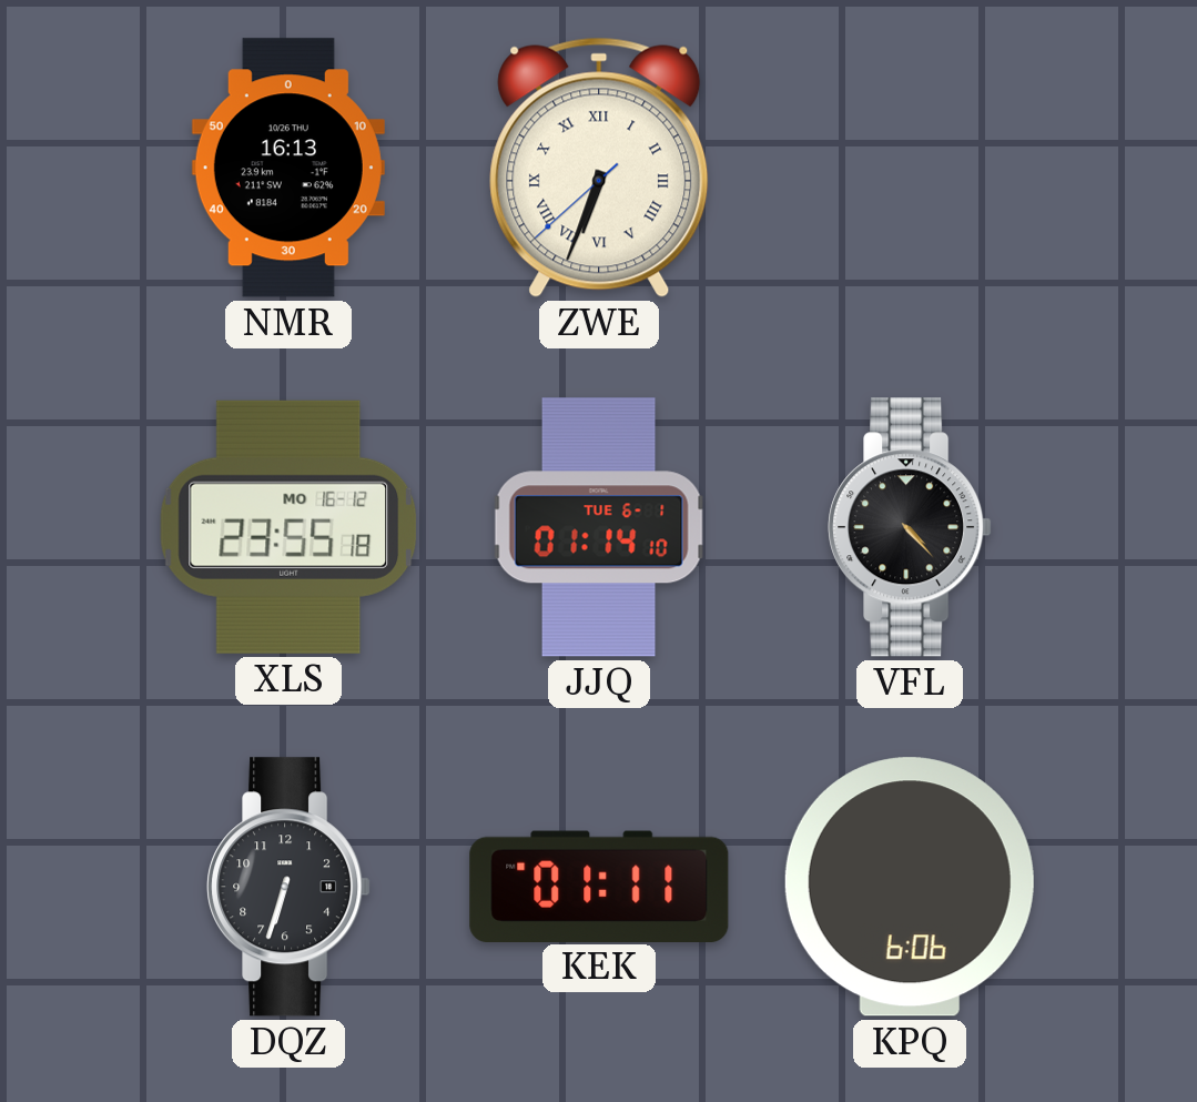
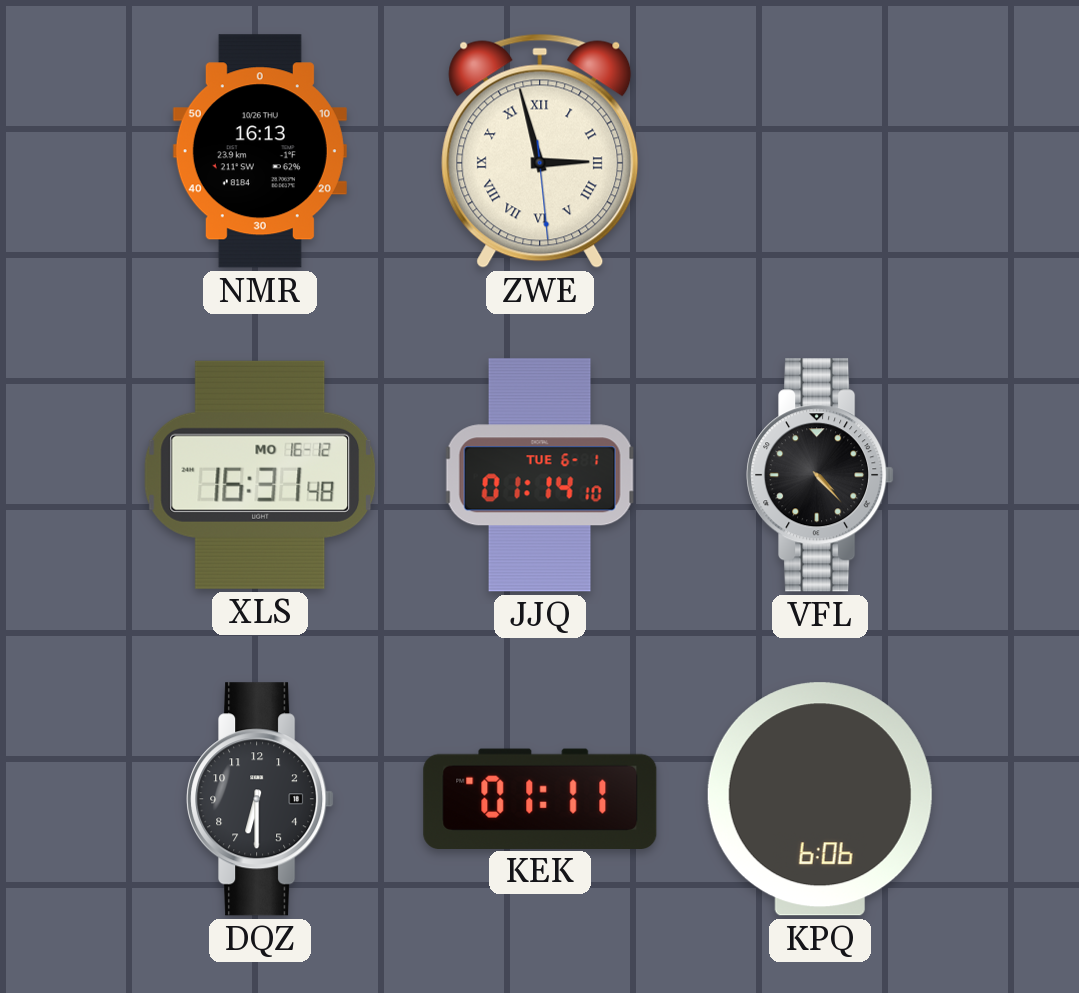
ZWE: 6:33 -> 2:57
XLS: 23:55 -> 16:31
DQZ: 6:33 -> 6:30
